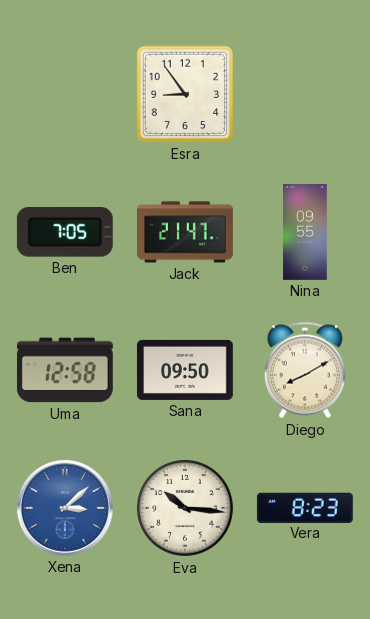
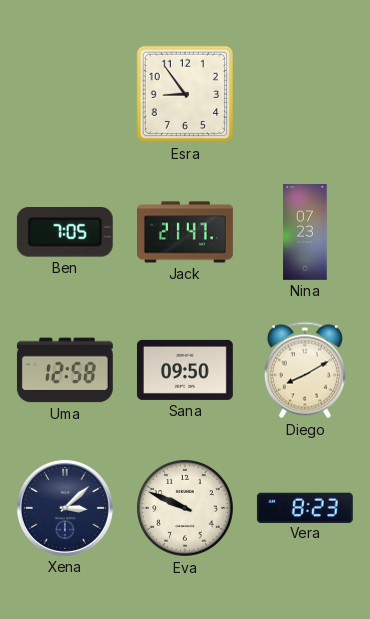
Nina: 09:55 -> 07:23
Xena dial: blue -> navy
Eva: 10:16 -> 9:49
